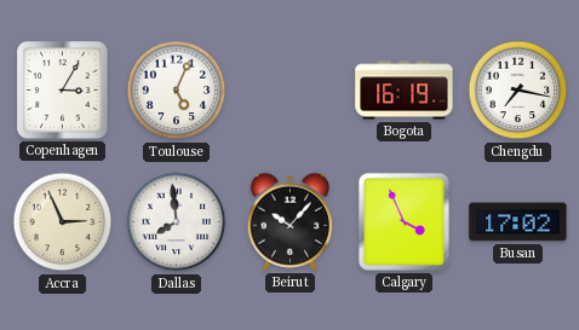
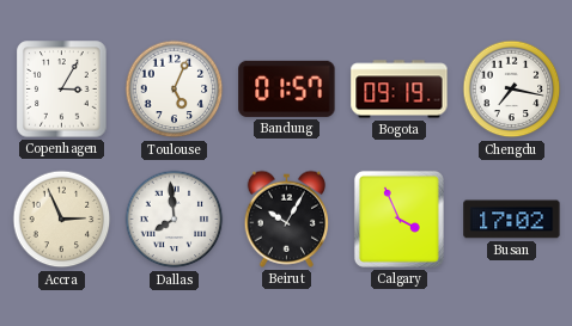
Bandung: none -> 01:57
Bogota: 16:19 -> 09:19
Beirut: 10:07 -> 10:05
